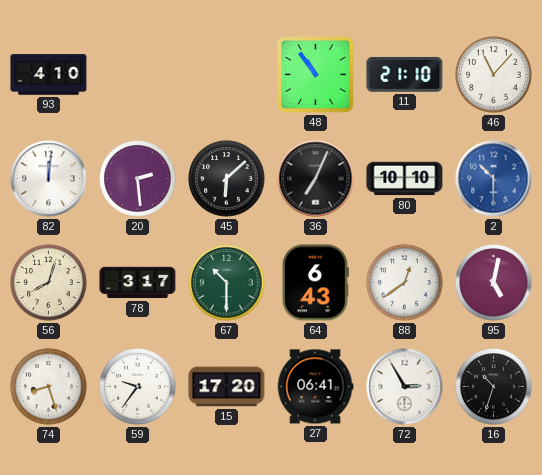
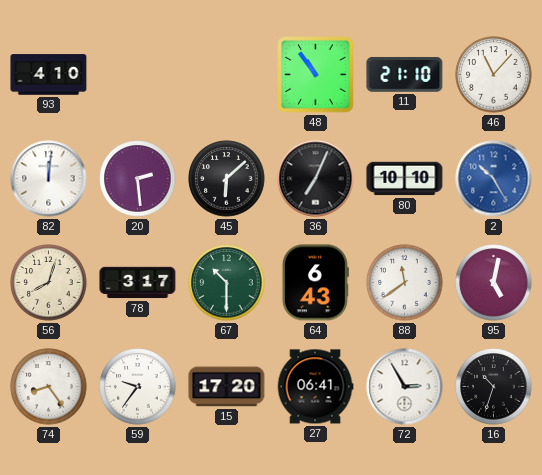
2: 10:30 -> 10:25
88: 12:39 -> 11:39
74: 8:27 -> 8:24
